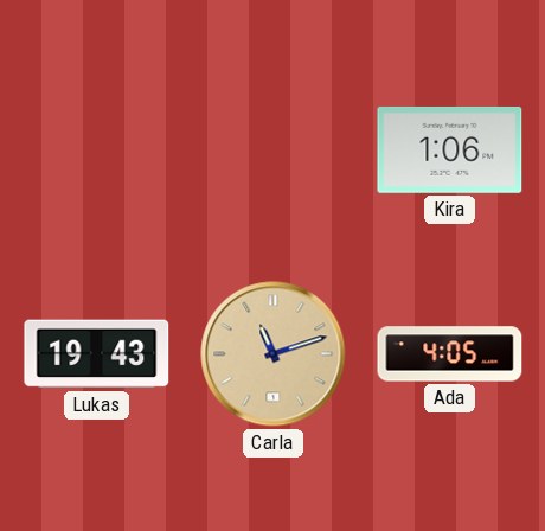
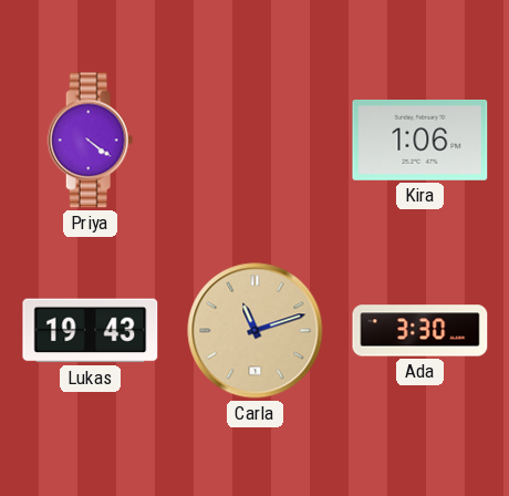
Priya: none -> 4:21
Ada: 4:05 -> 3:30
